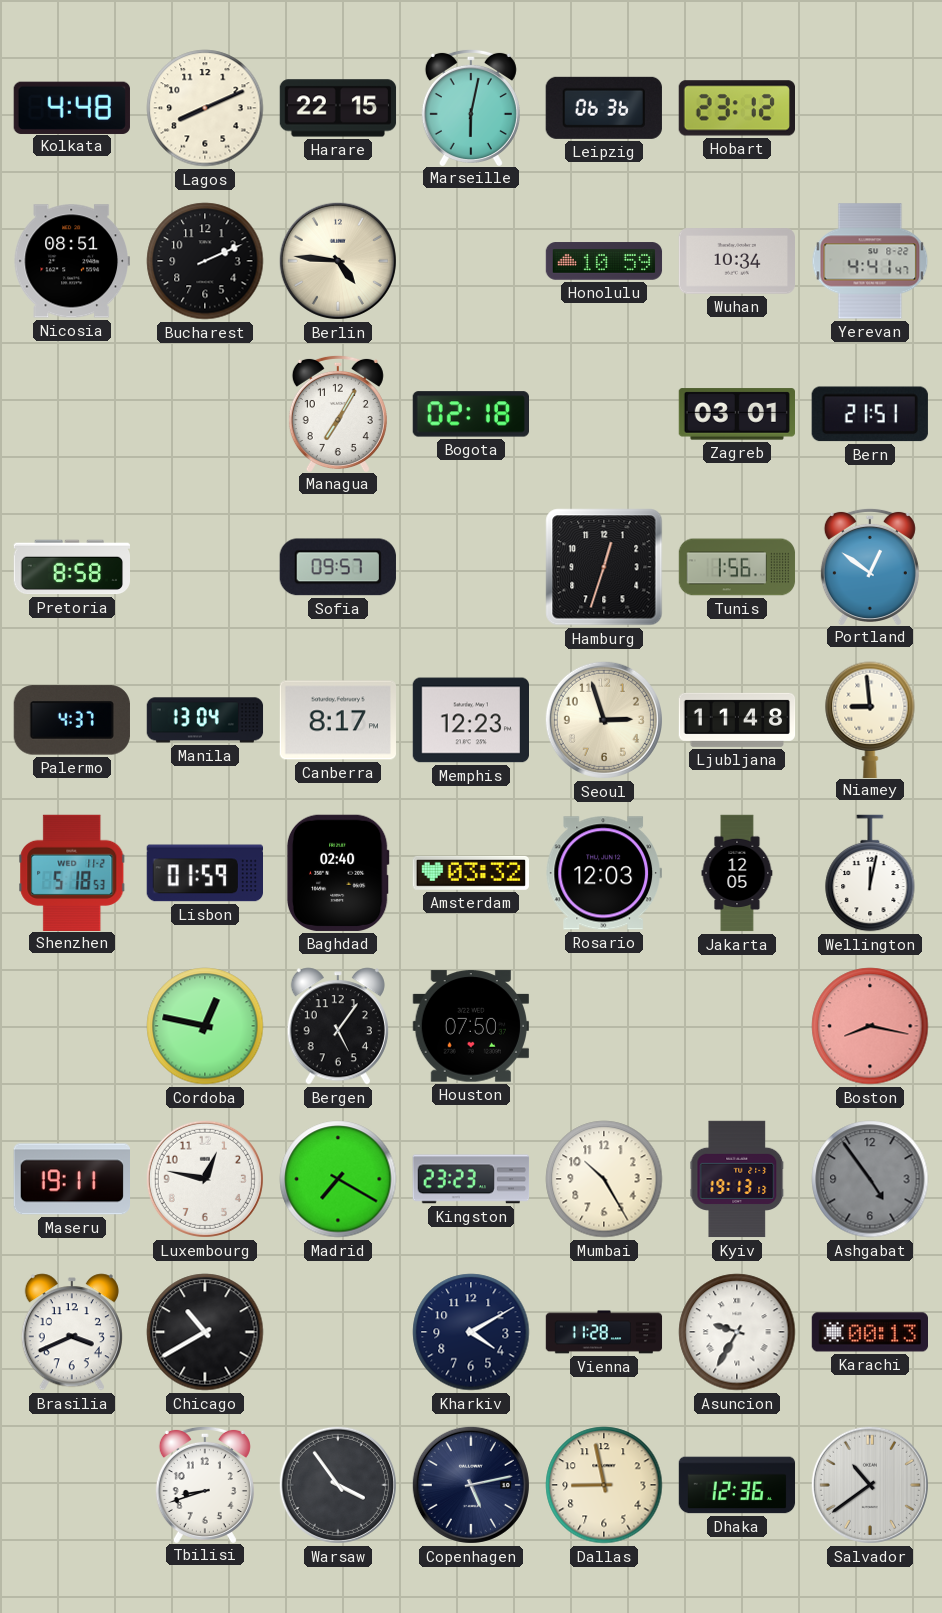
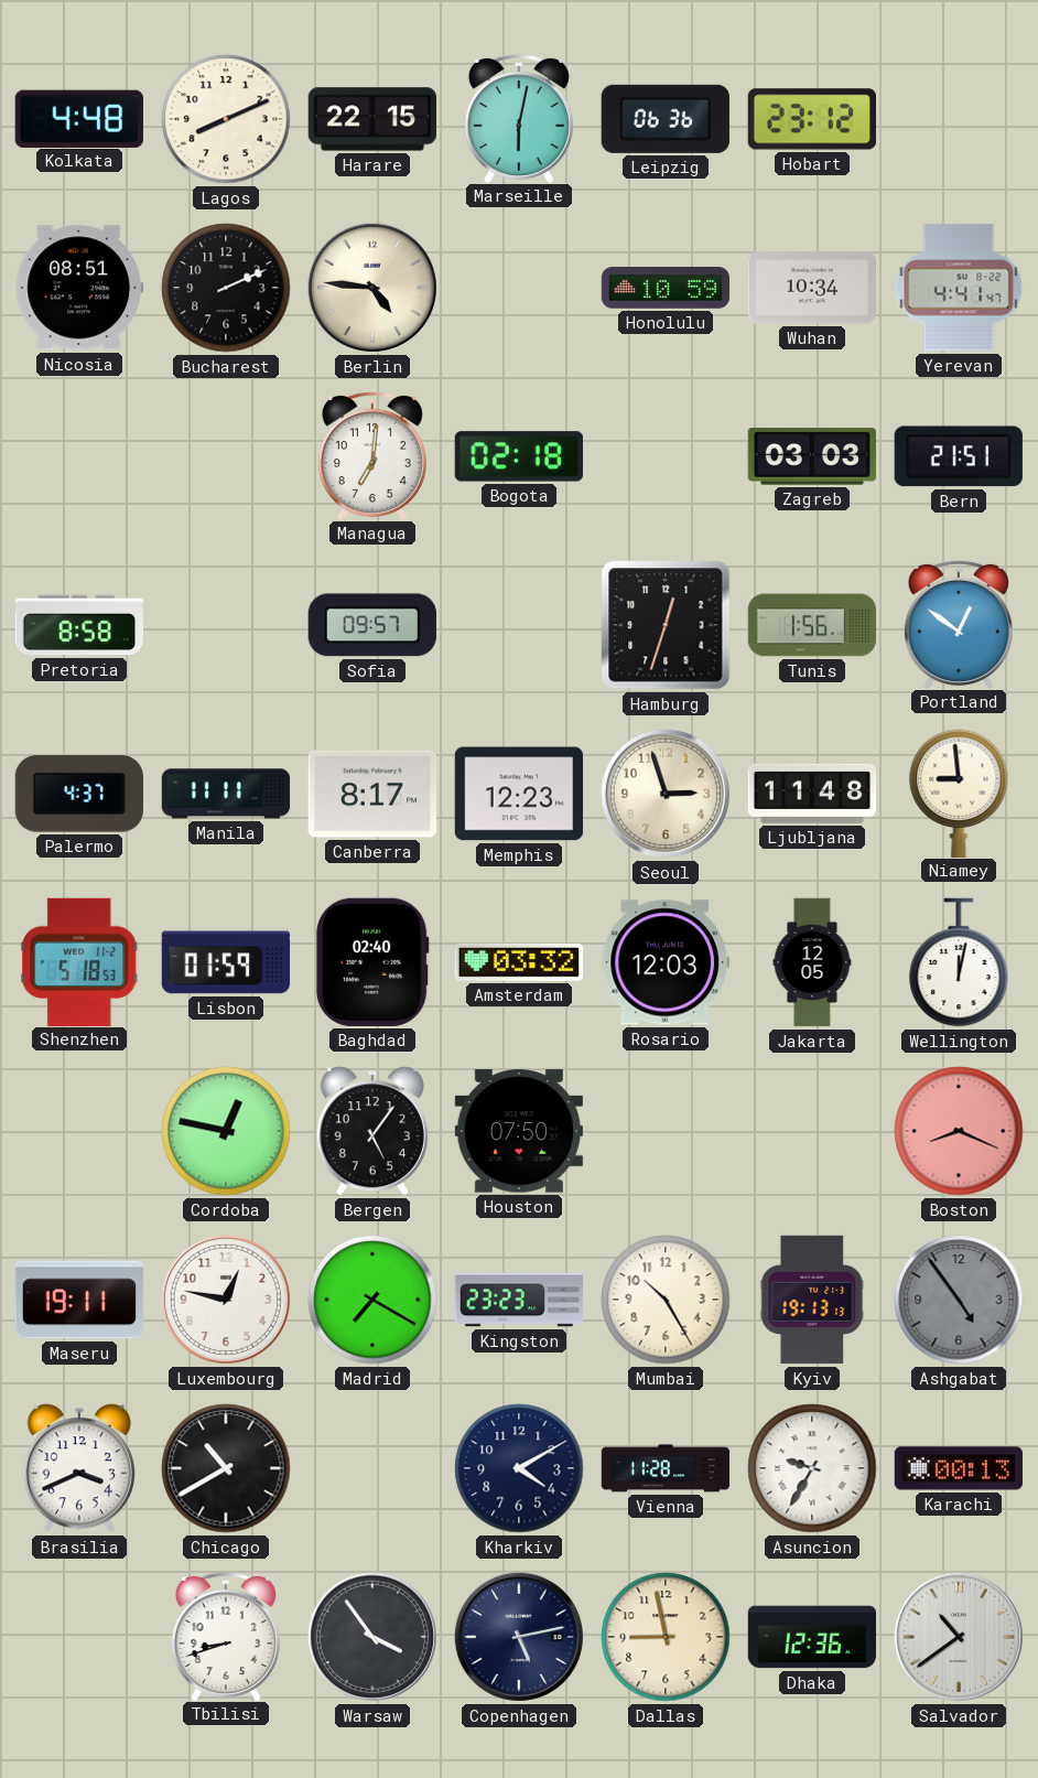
Managua: 7:05 -> 7:01
Zagreb: 03:01 -> 03:03
Manila: 13:04 -> 11:11
Boston: 8:17 -> 8:19
